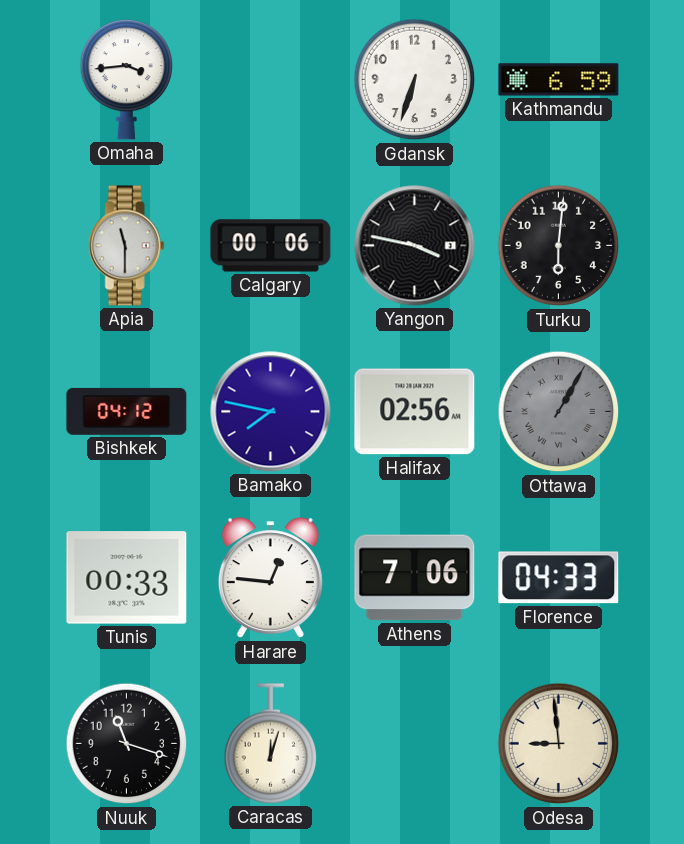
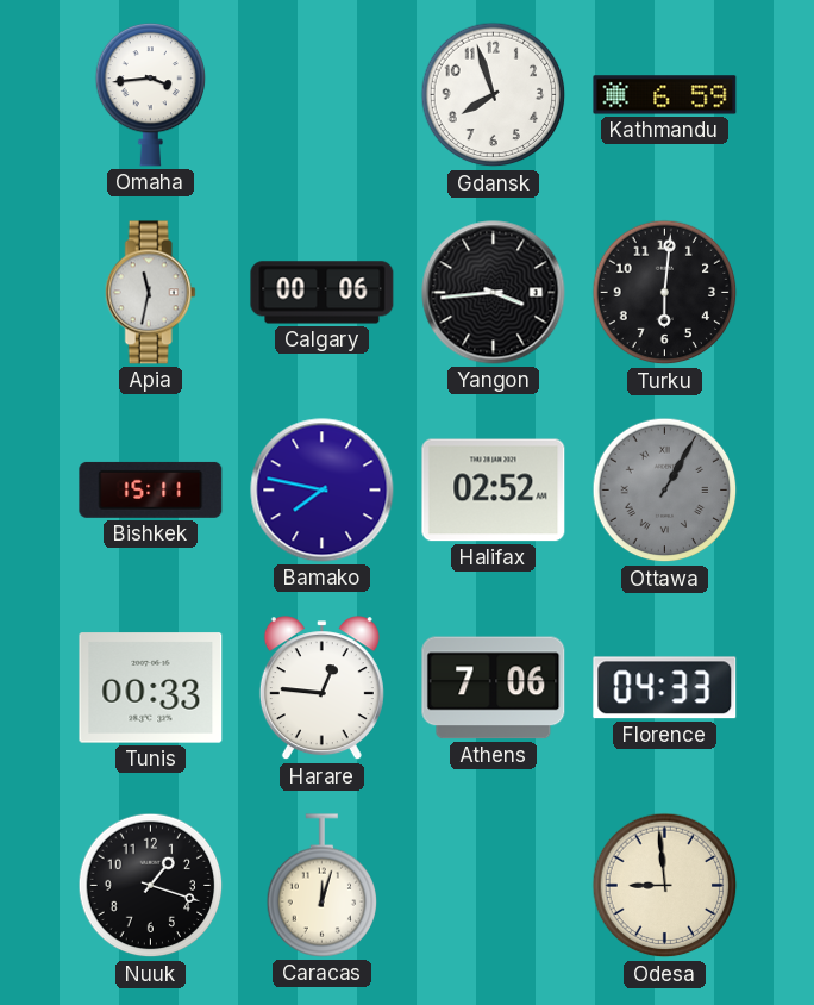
Gdansk: 6:33 -> 7:57
Apia: 11:30 -> 11:32
Yangon: 3:47 -> 3:44
Bishkek: 04:12 -> 15:11
Halifax: 02:56 -> 02:52
Nuuk: 11:18 -> 1:18
